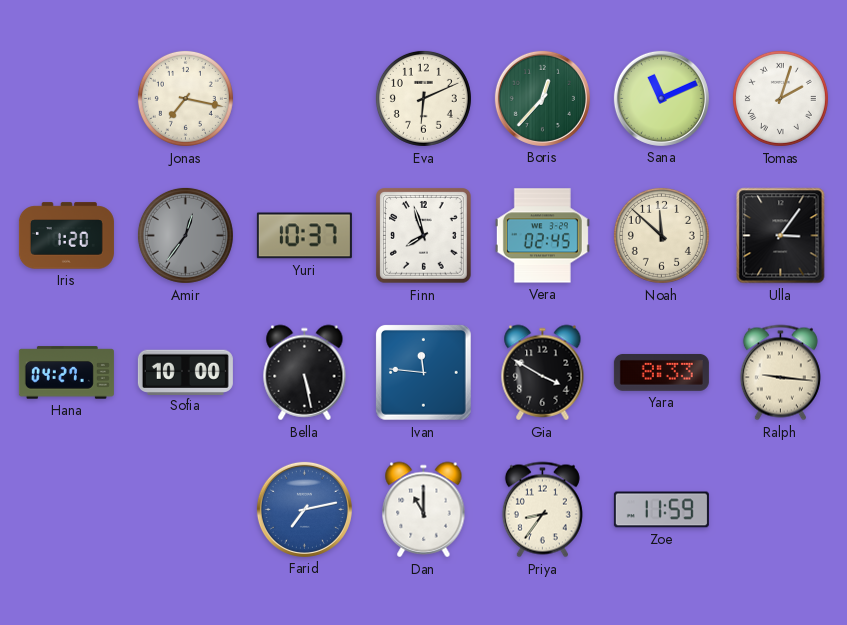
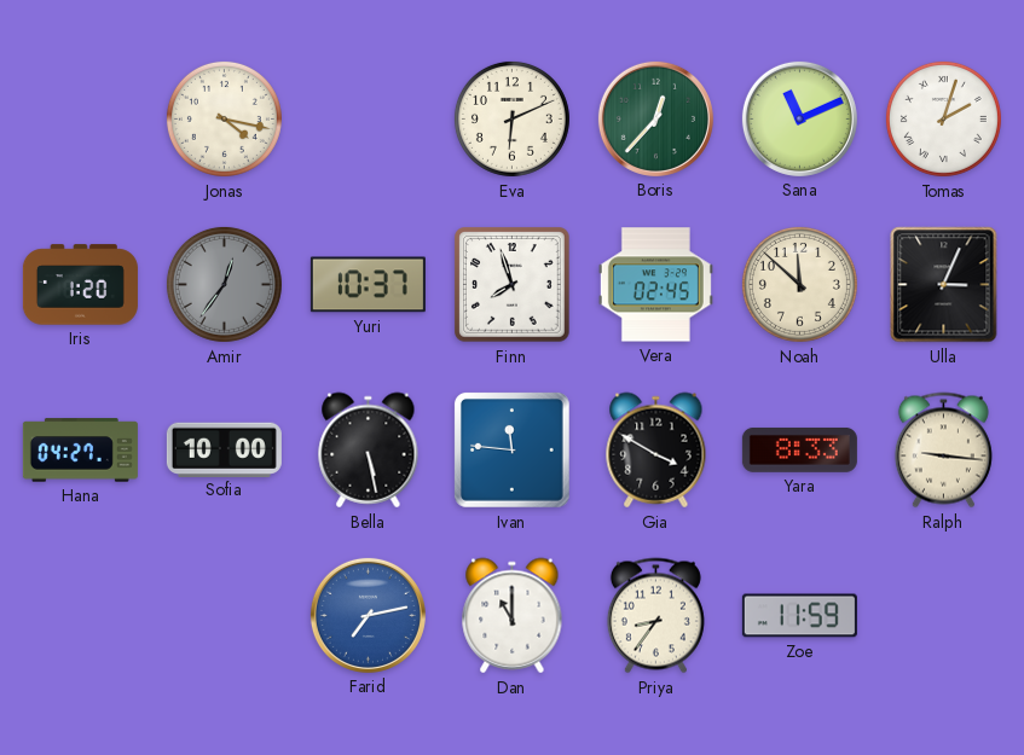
Jonas: 7:17 -> 4:17
Ulla: 3:06 -> 3:04
